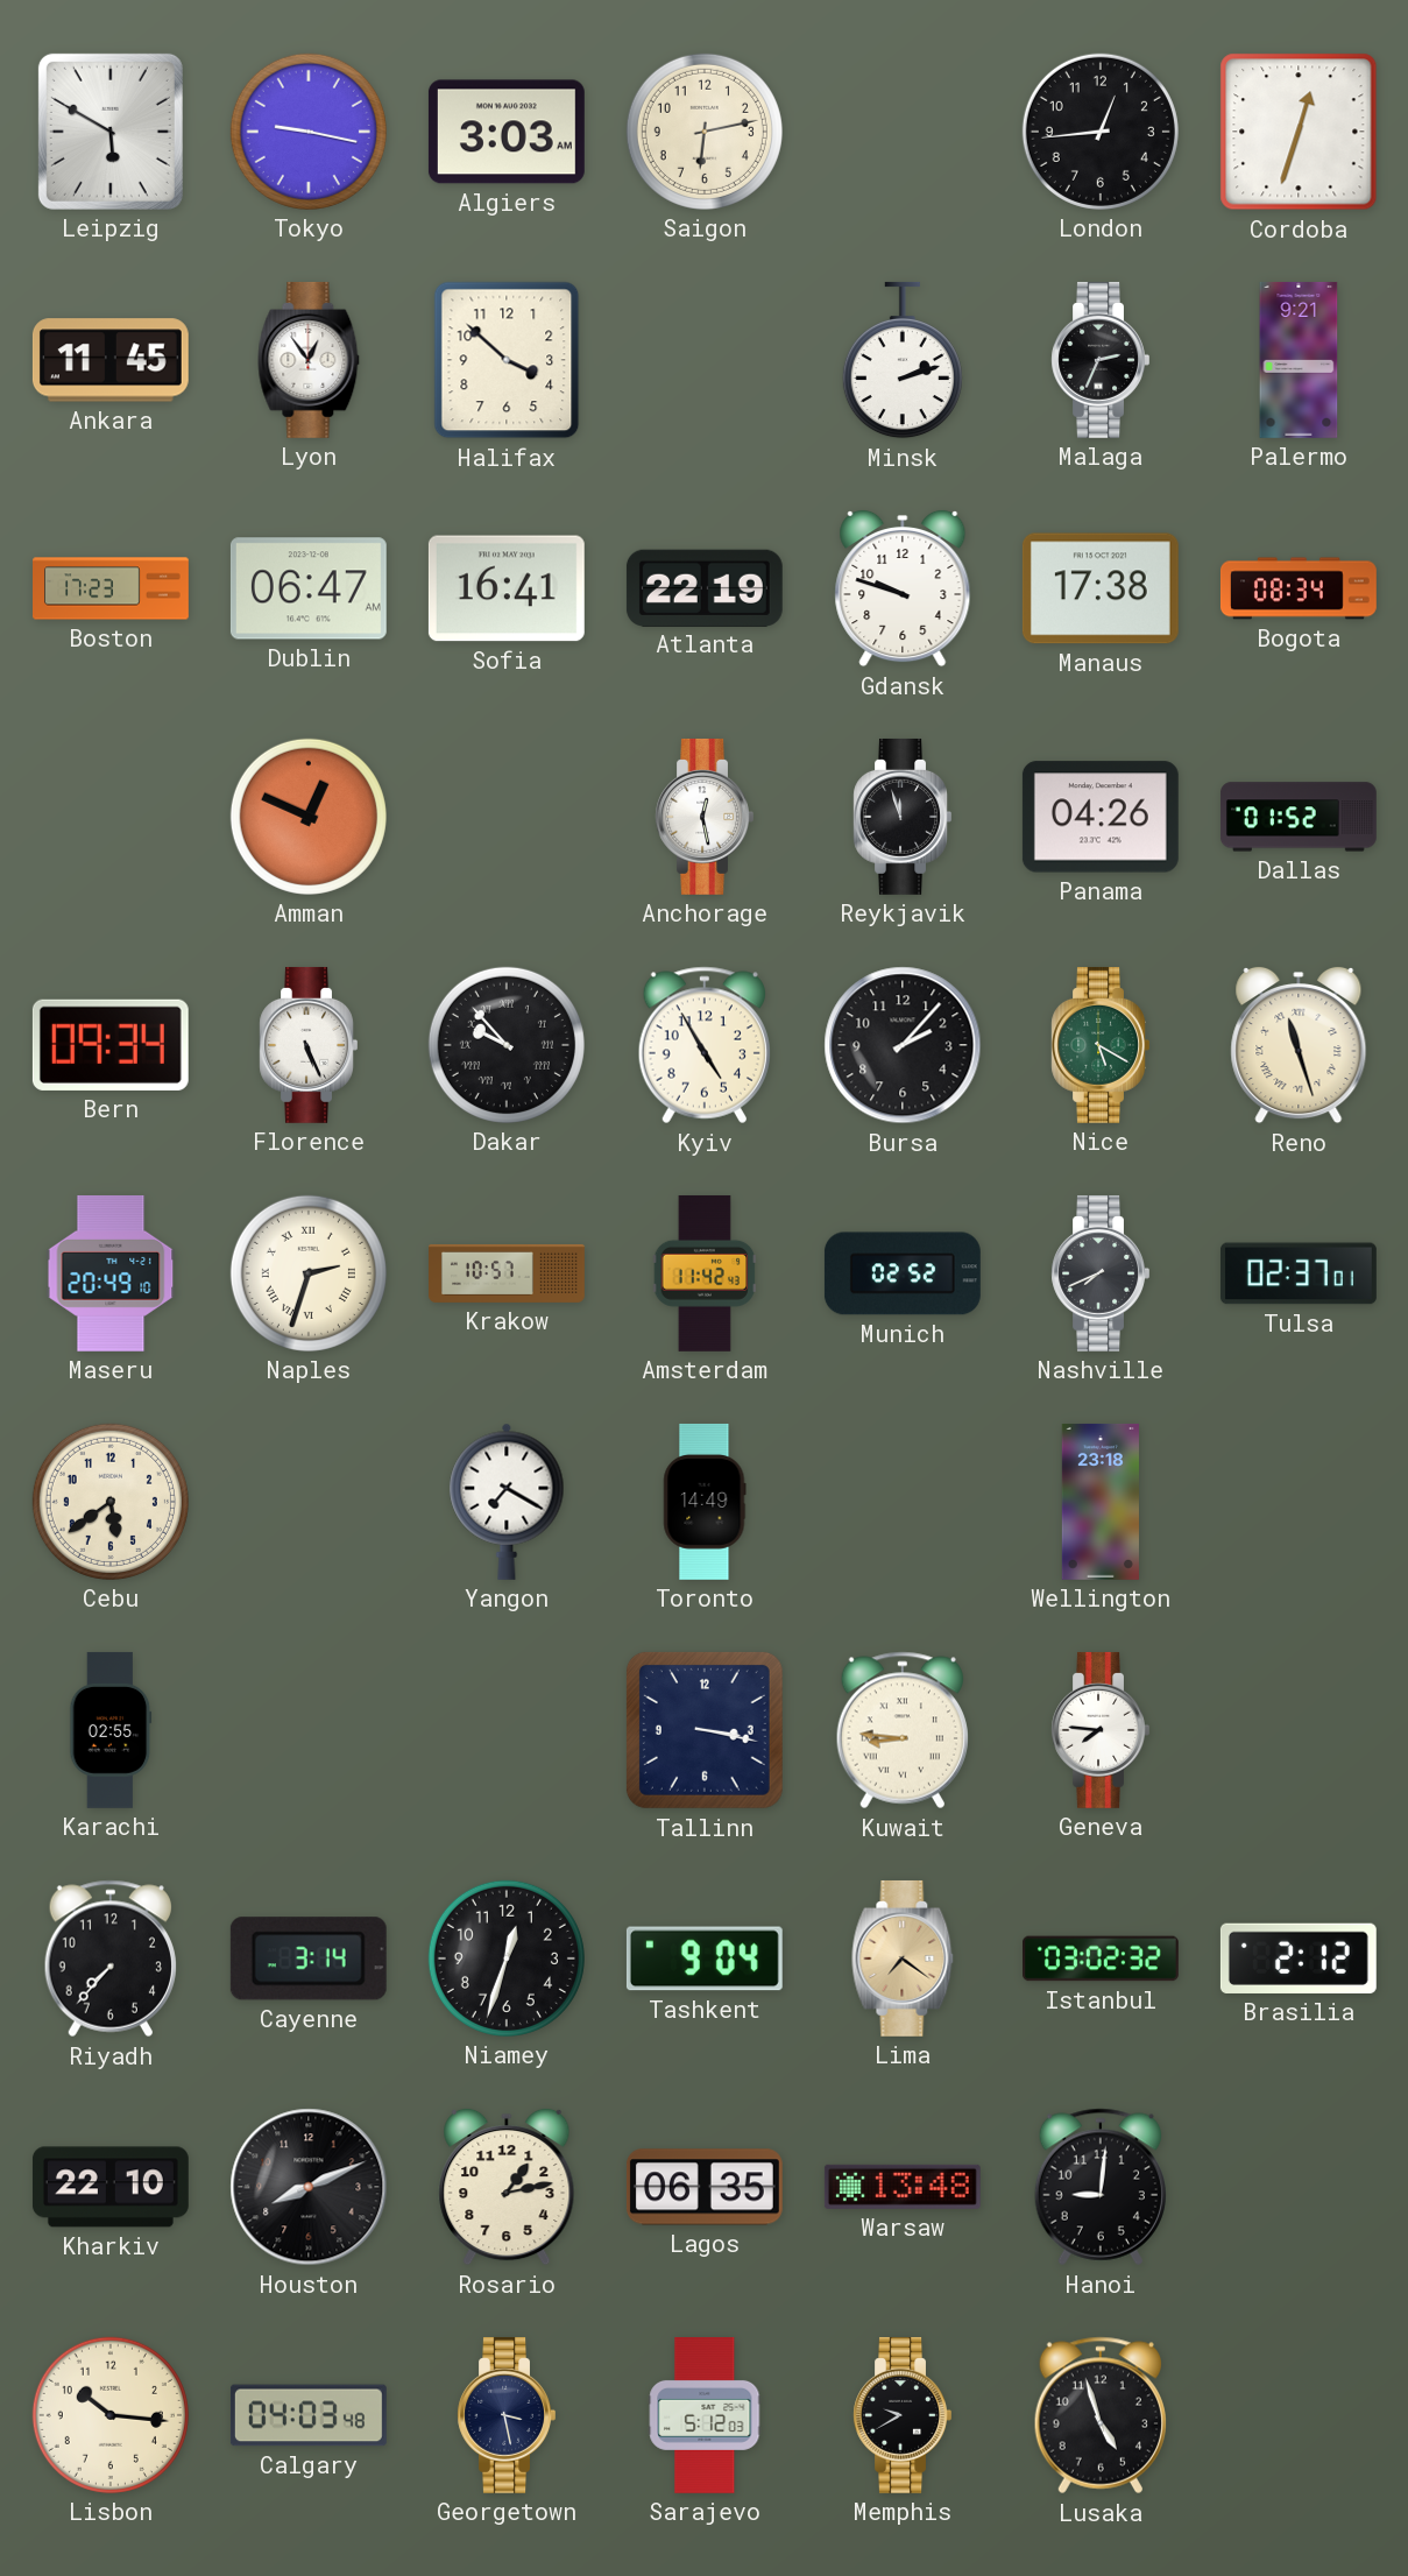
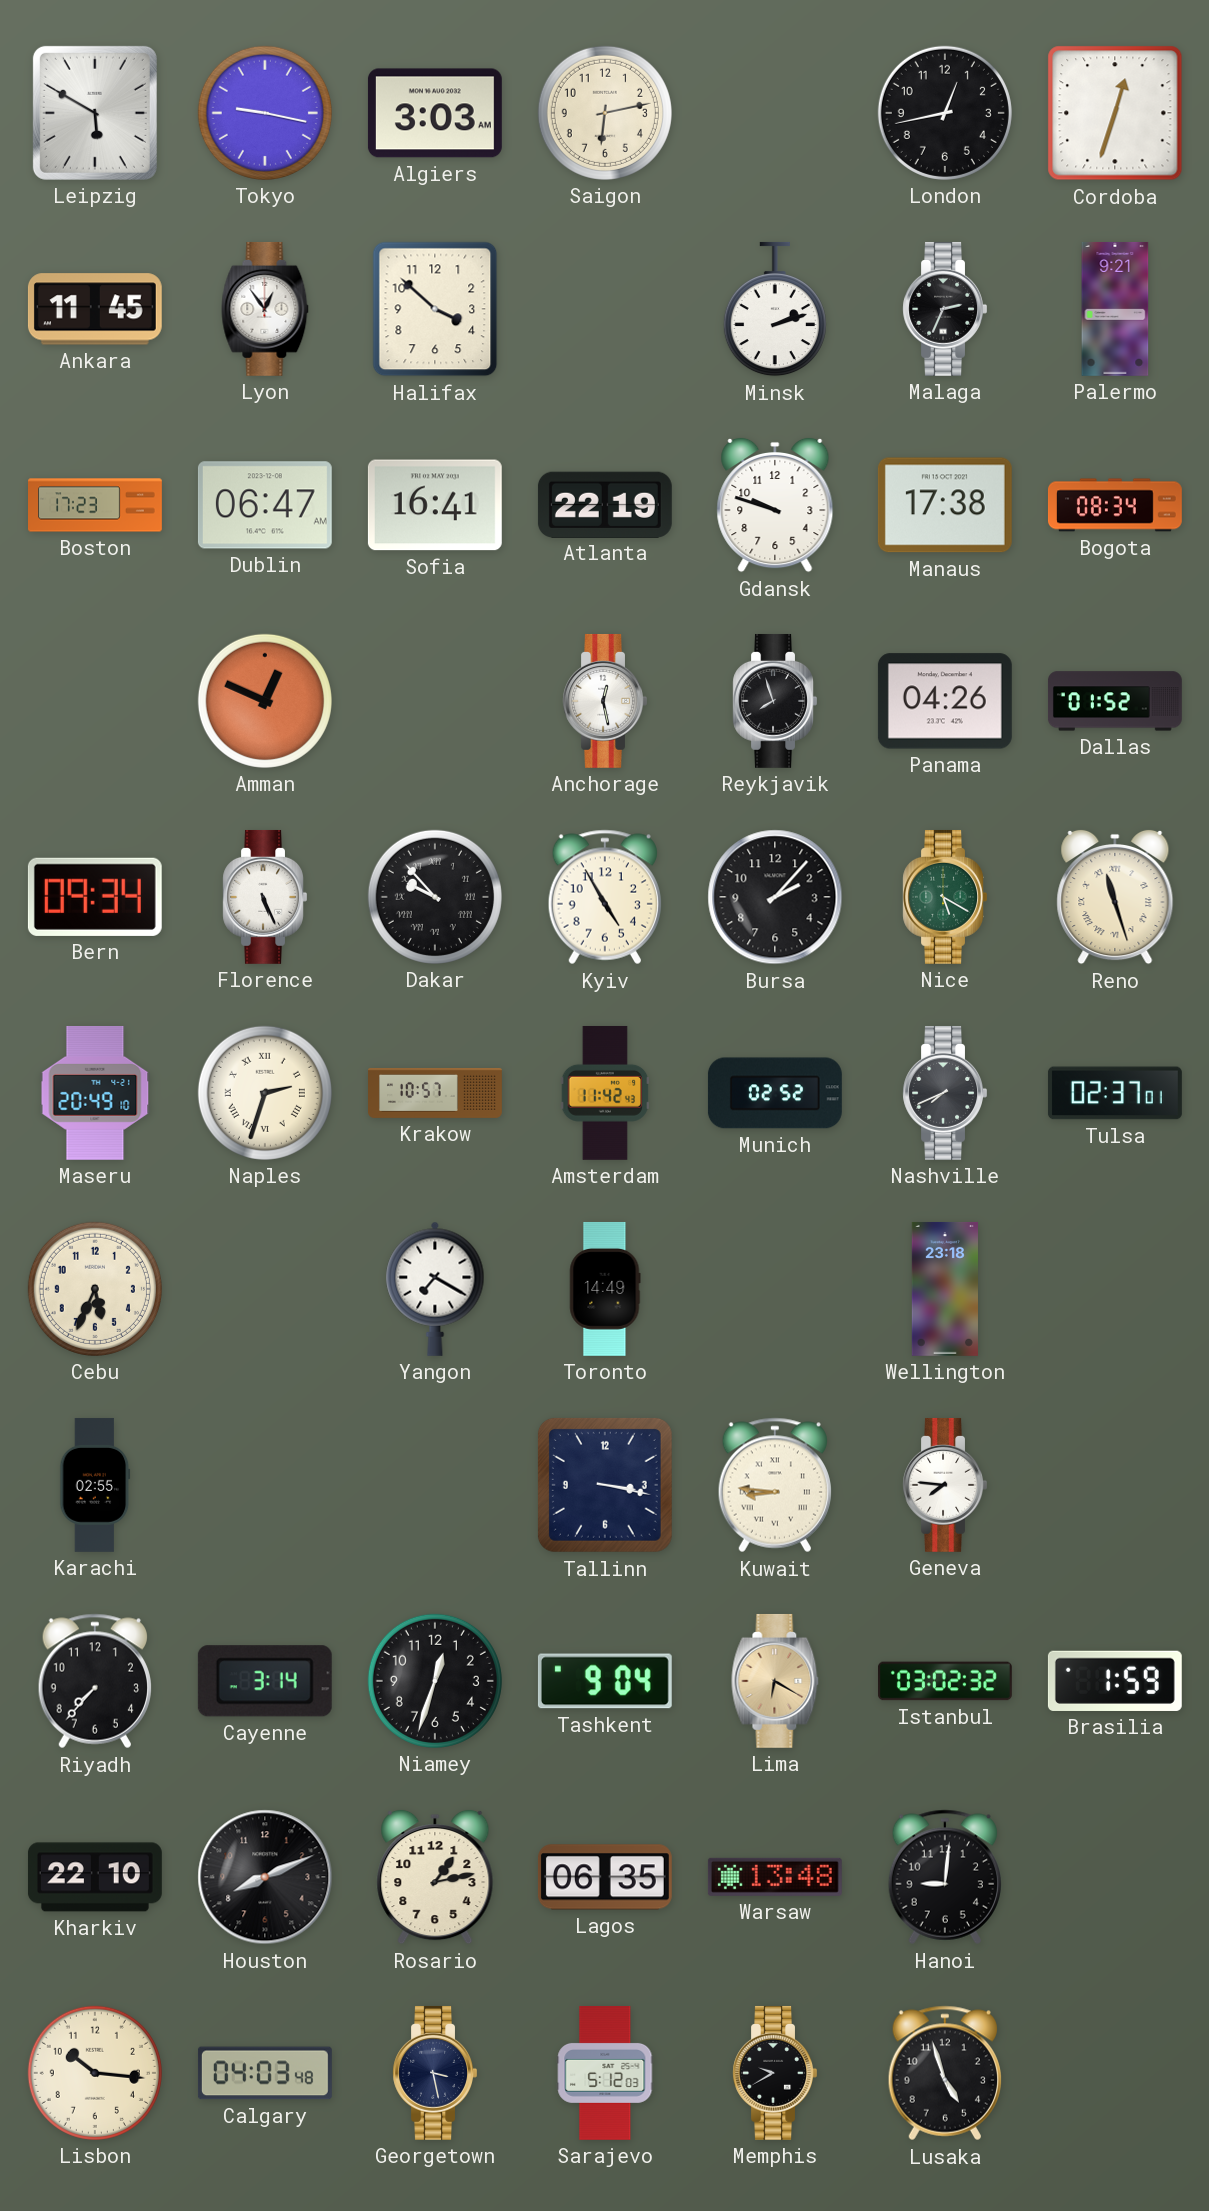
London: 12:44 -> 12:43
Reykjavik: 11:57 -> 7:57
Cebu: 5:39 -> 5:34
Lima: 7:21 -> 6:20
Brasilia: 2:12 -> 1:59
